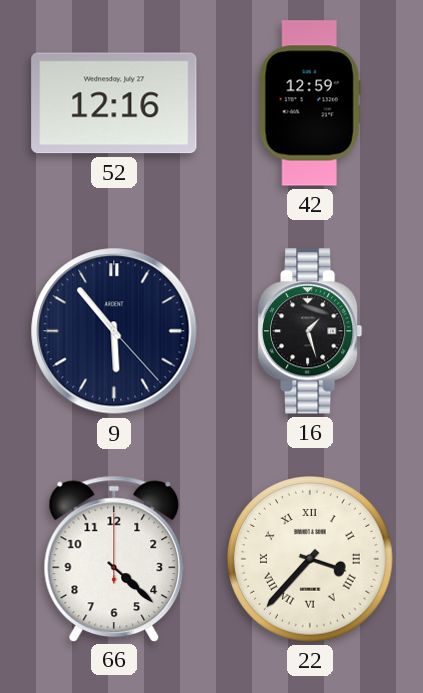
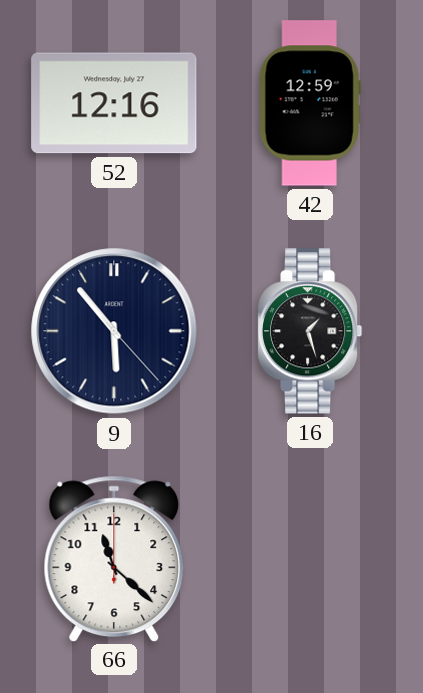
66: 4:22 -> 11:22
22: 3:37 -> none
